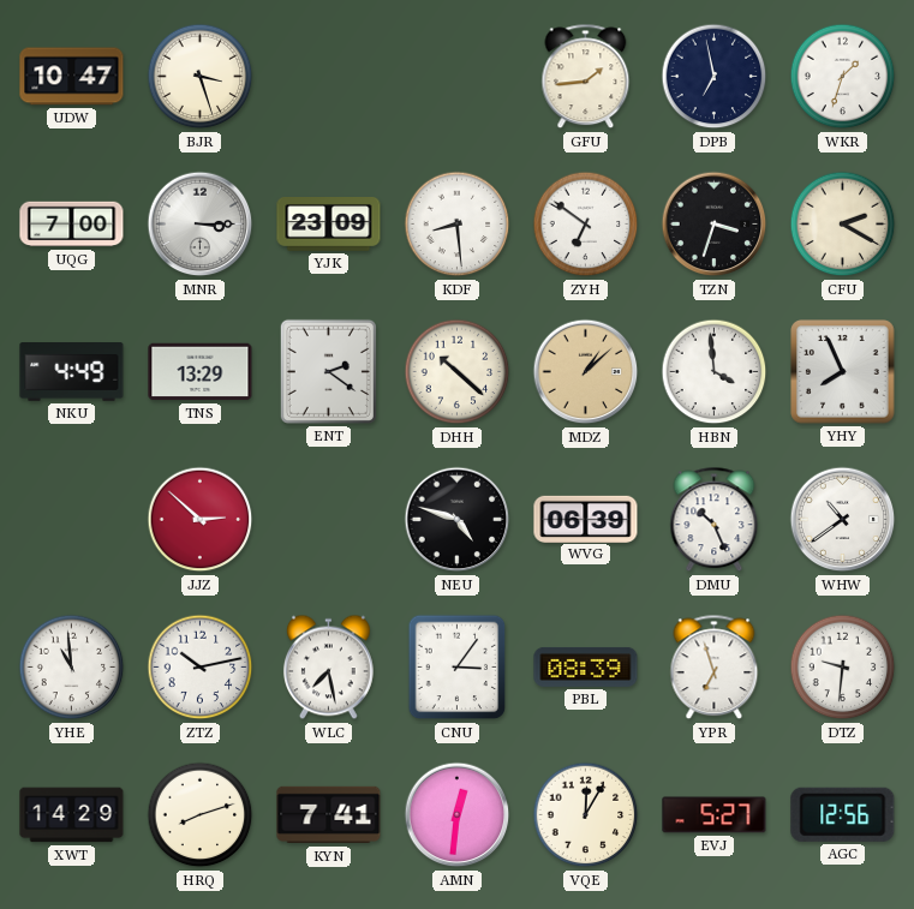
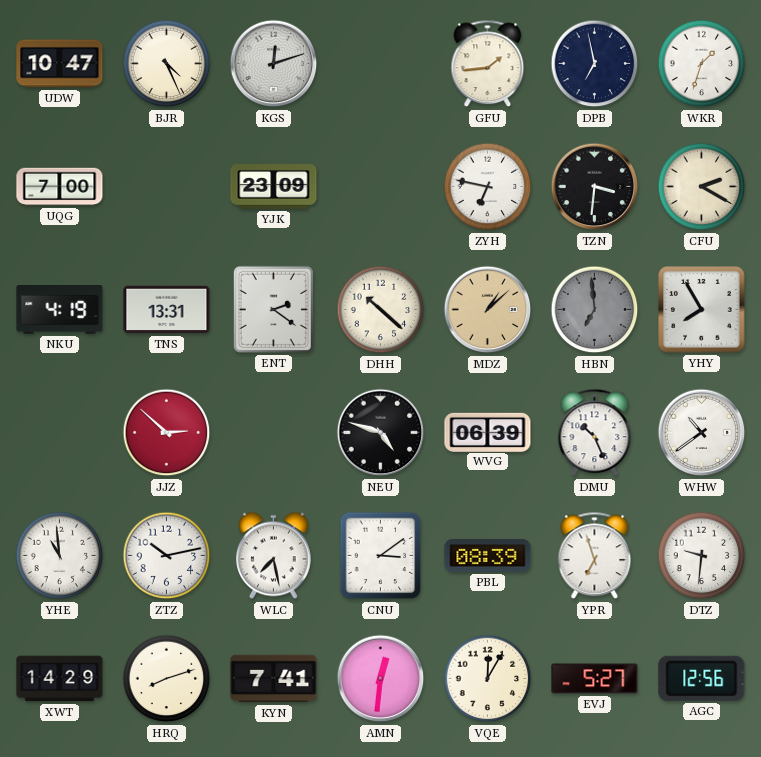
BJR: 3:27 -> 4:26
KGS: none -> 12:12
MNR: 3:15 -> none
KDF: 8:29 -> none
ZYH: 6:51 -> 6:47
TZN: 3:33 -> 3:31
NKU: 4:49 -> 4:19
TNS: 13:29 -> 13:31
HBN: 3:59 -> 6:59
HBN dial: white -> grey
YHY: 7:56 -> 7:55
CNU: 3:06 -> 3:09
